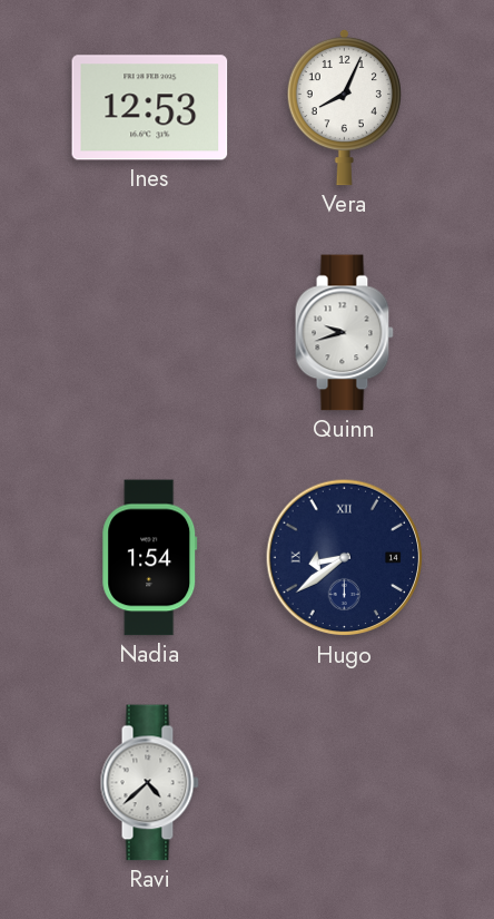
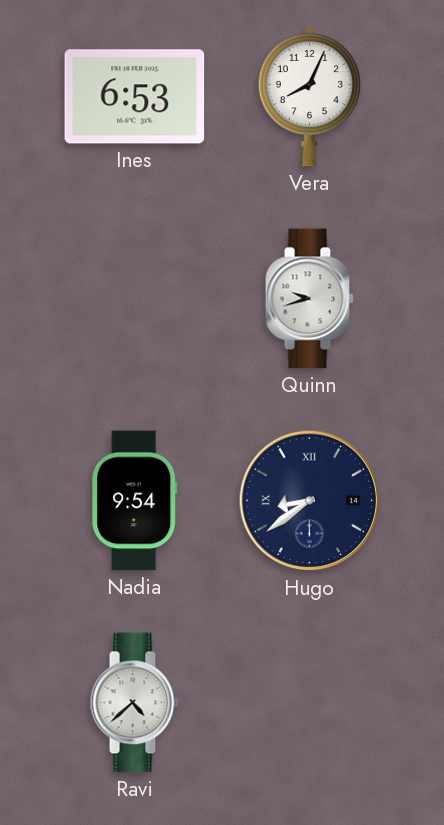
Ines: 12:53 -> 6:53
Nadia: 1:54 -> 9:54
